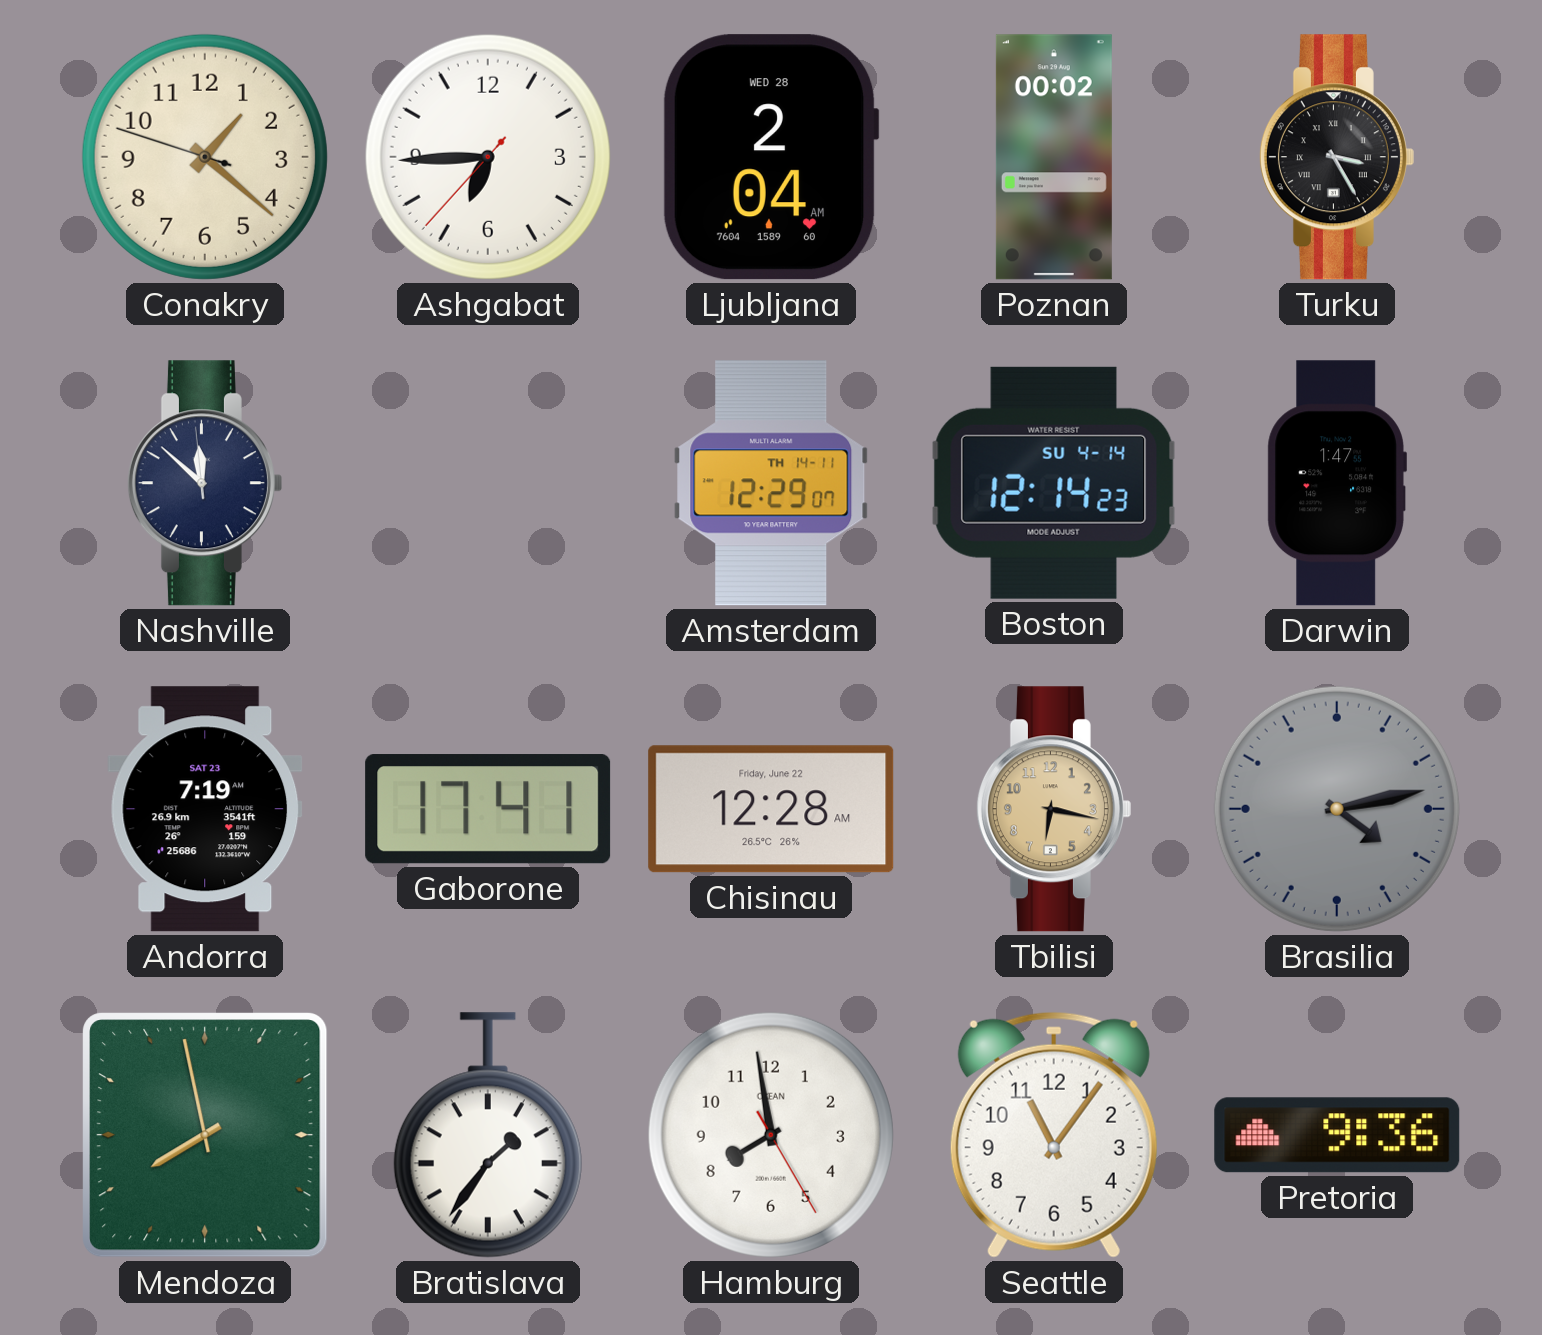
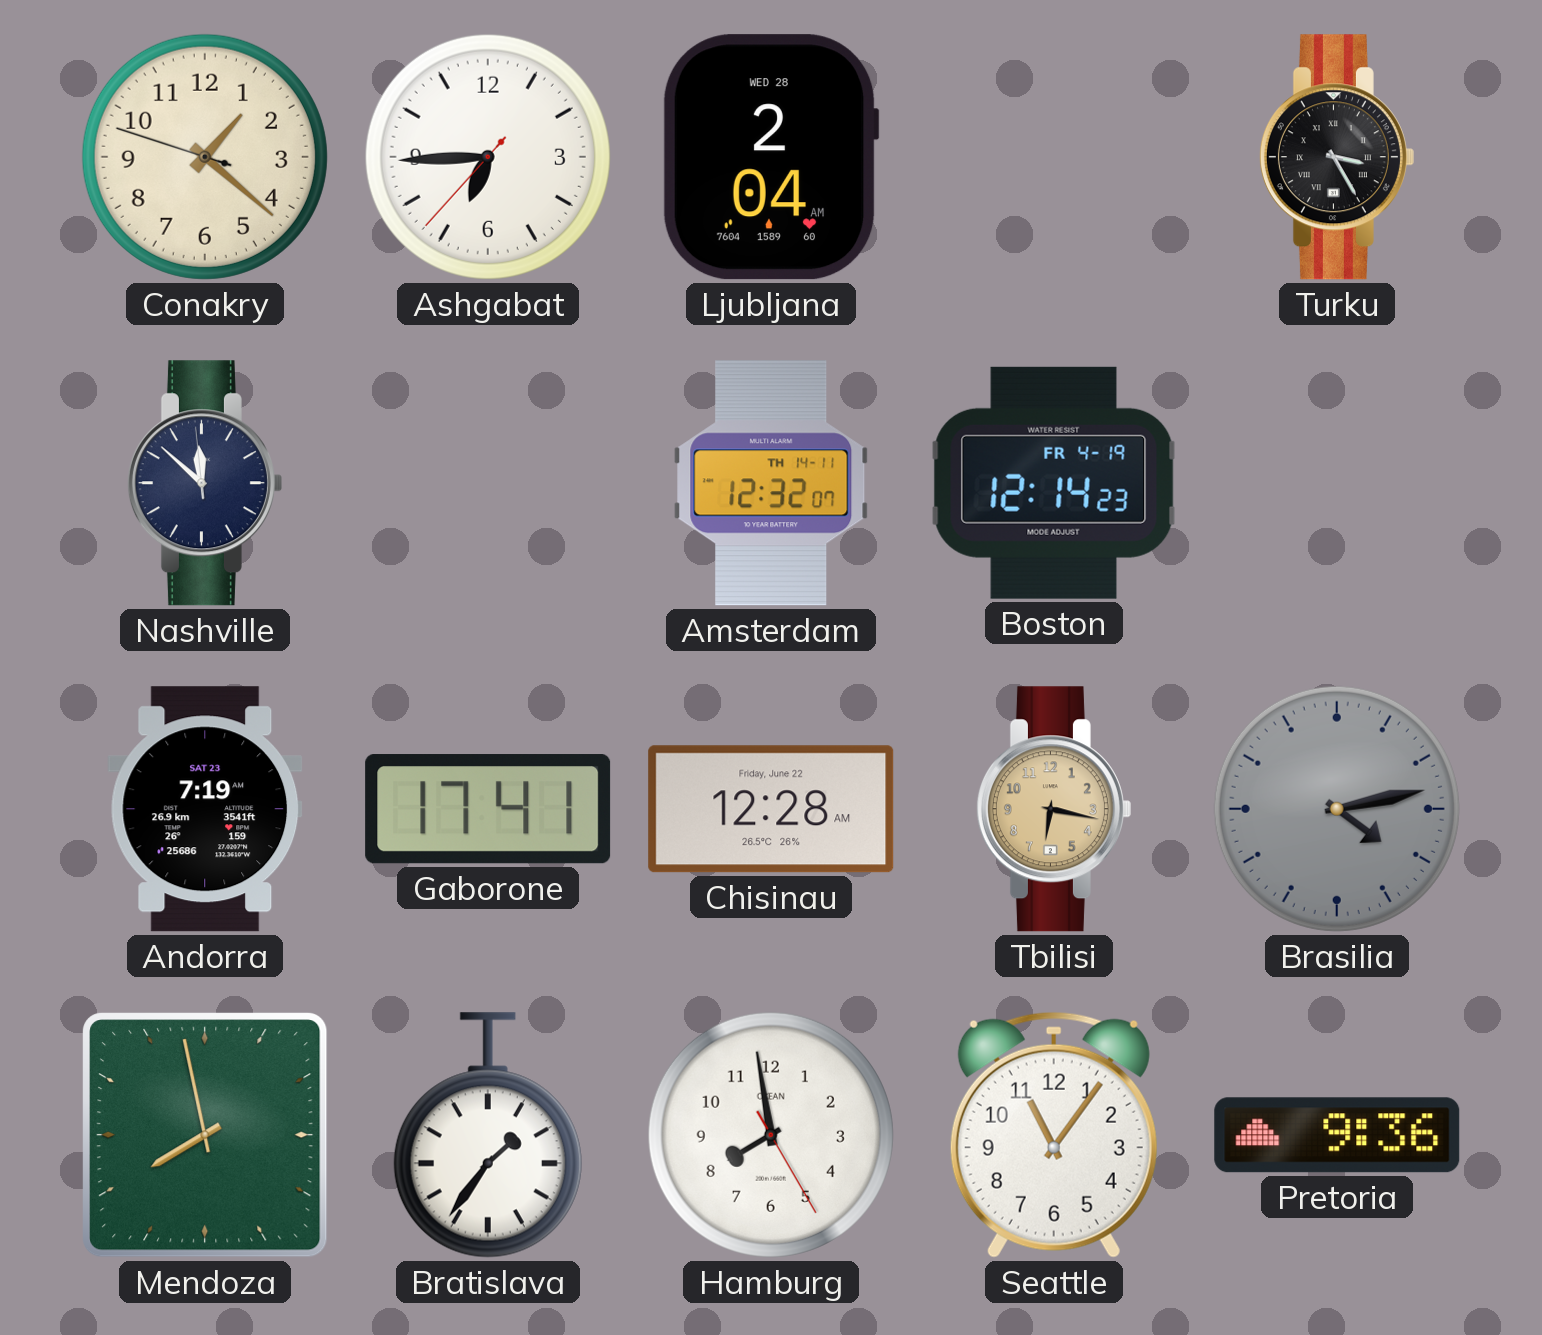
Poznan: 00:02 -> none
Amsterdam: 12:29 -> 12:32
Boston date: SU 4-14 -> FR 4-19
Darwin: 1:47 -> none
